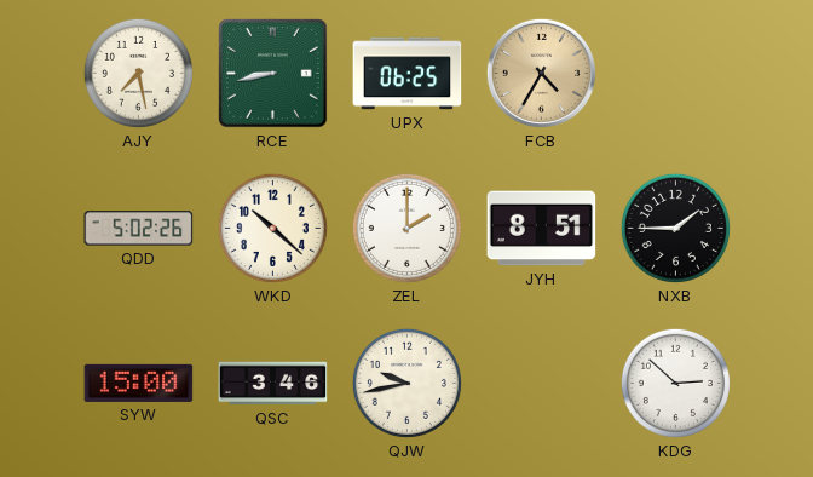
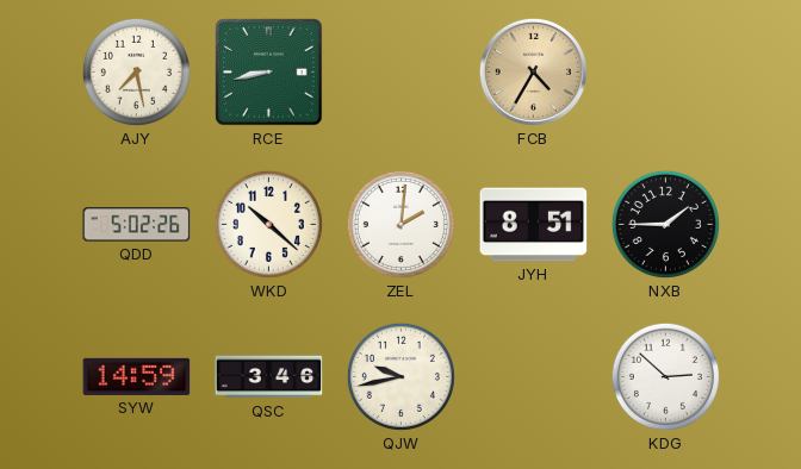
UPX: 06:25 -> none
ZEL: 2:00 -> 2:01
SYW: 15:00 -> 14:59
